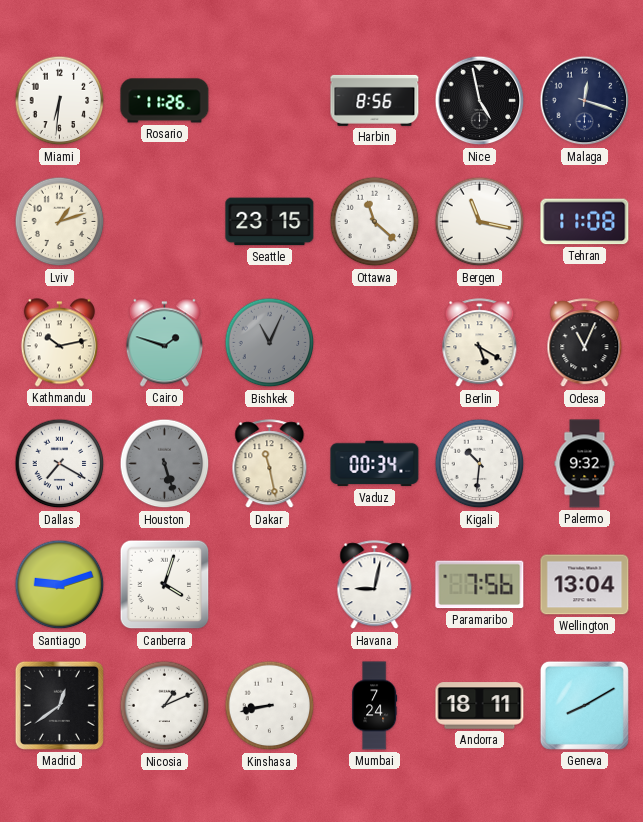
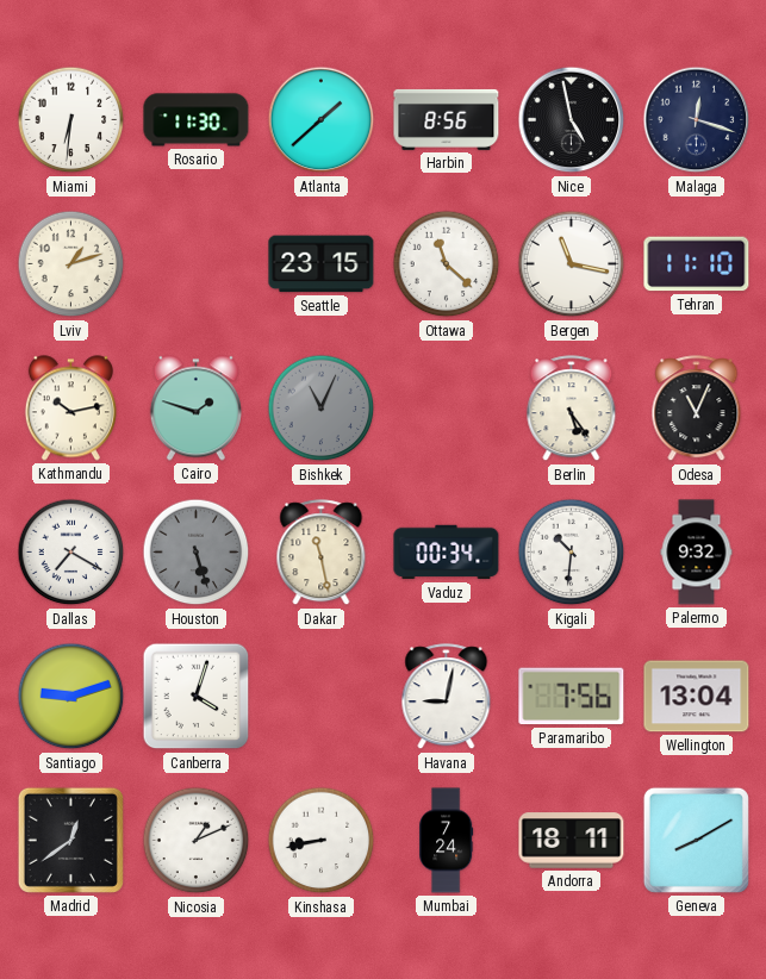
Rosario: 11:26 -> 11:30
Atlanta: none -> 1:38
Tehran: 11:08 -> 11:10
Berlin: 5:20 -> 5:24
